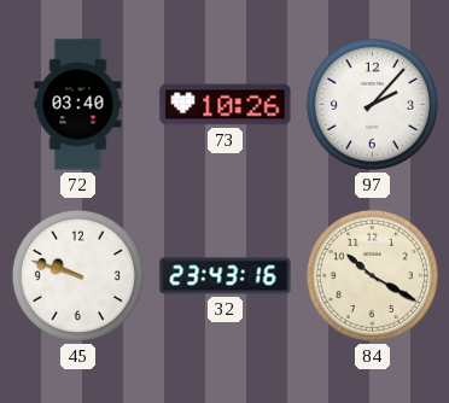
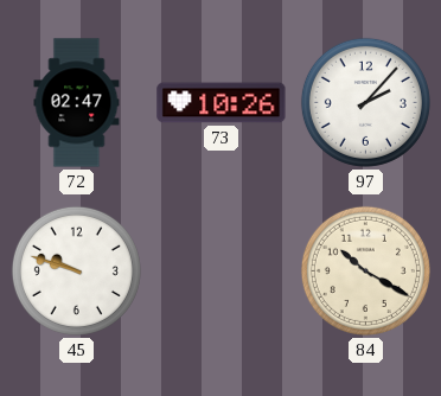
72: 03:40 -> 02:47
32: 23:43 -> none
